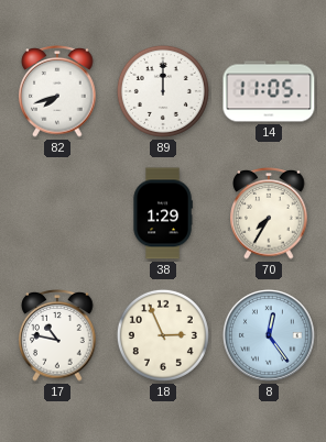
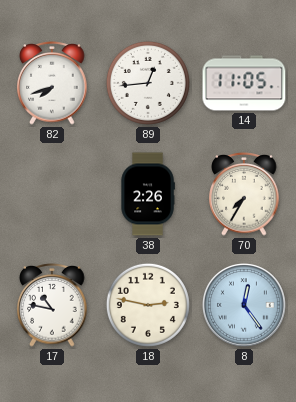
89: 12:00 -> 12:44
38: 1:29 -> 2:26
18: 2:56 -> 2:47
